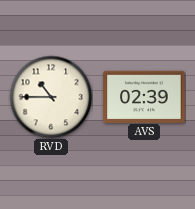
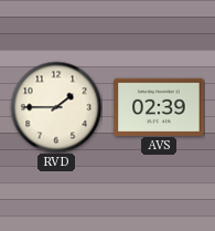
RVD: 10:45 -> 1:45
